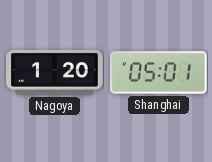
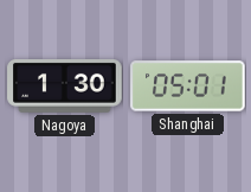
Nagoya: 1:20 -> 1:30
